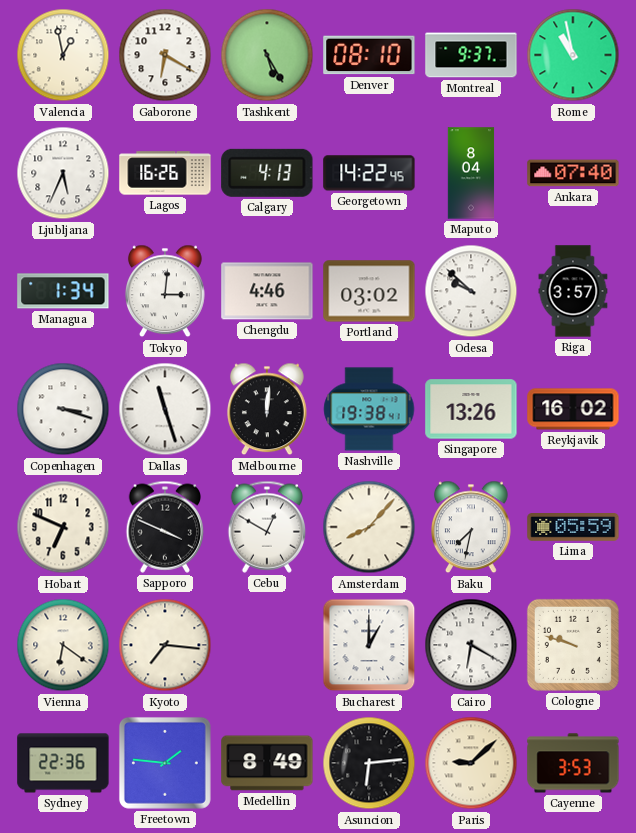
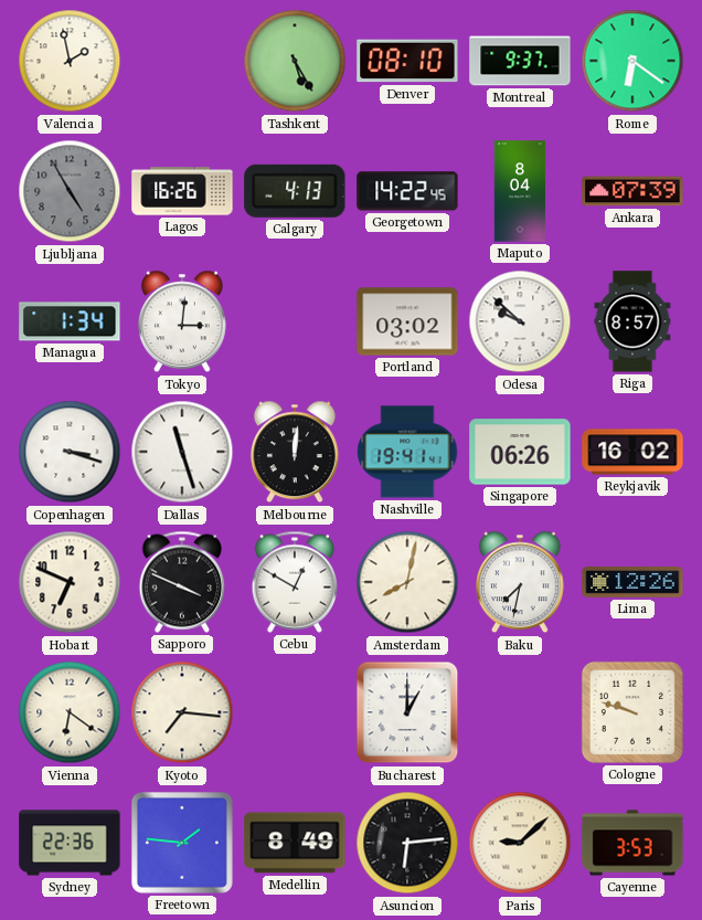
Valencia: 12:58 -> 1:58
Gaborone: 6:20 -> none
Rome: 10:58 -> 6:21
Ljubljana: 5:34 -> 4:55
Ljubljana dial: white -> grey
Ankara: 07:40 -> 07:39
Chengdu: 4:46 -> none
Riga: 3:57 -> 8:57
Nashville: 19:38 -> 19:41
Singapore: 13:26 -> 06:26
Amsterdam: 8:07 -> 8:02
Lima: 05:59 -> 12:26
Cairo: 6:20 -> none
